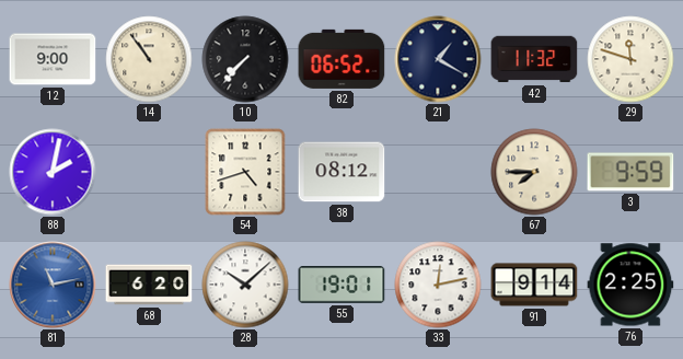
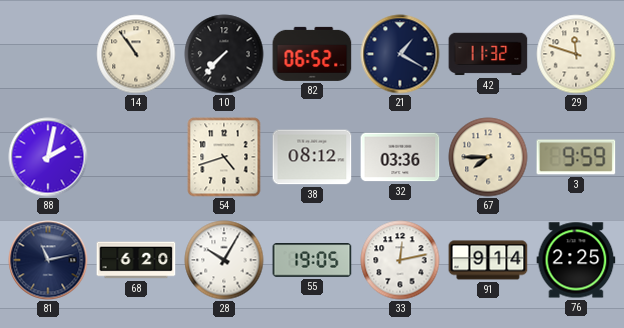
12: 9:00 -> none
32: none -> 03:36
81 dial: blue -> navy
28: 10:08 -> 10:05
55: 19:01 -> 19:05
